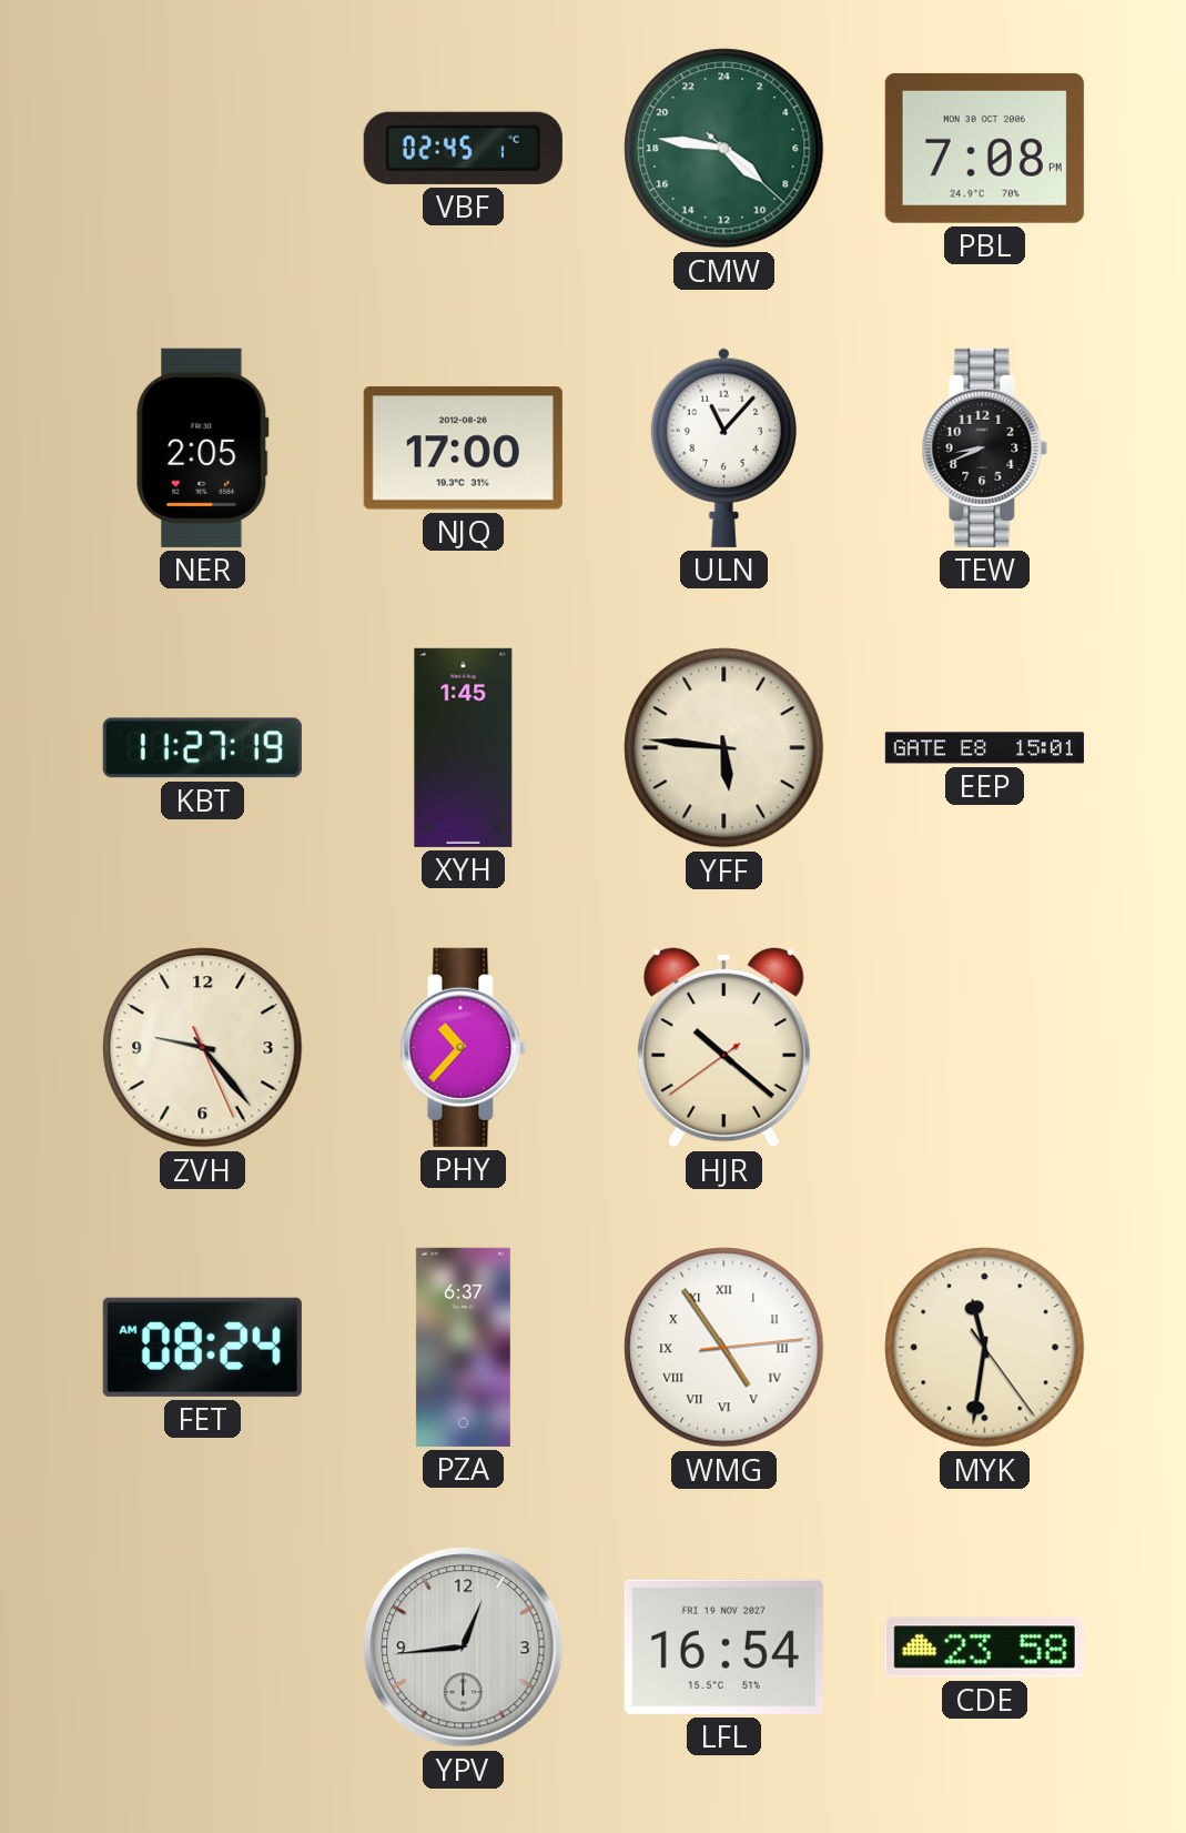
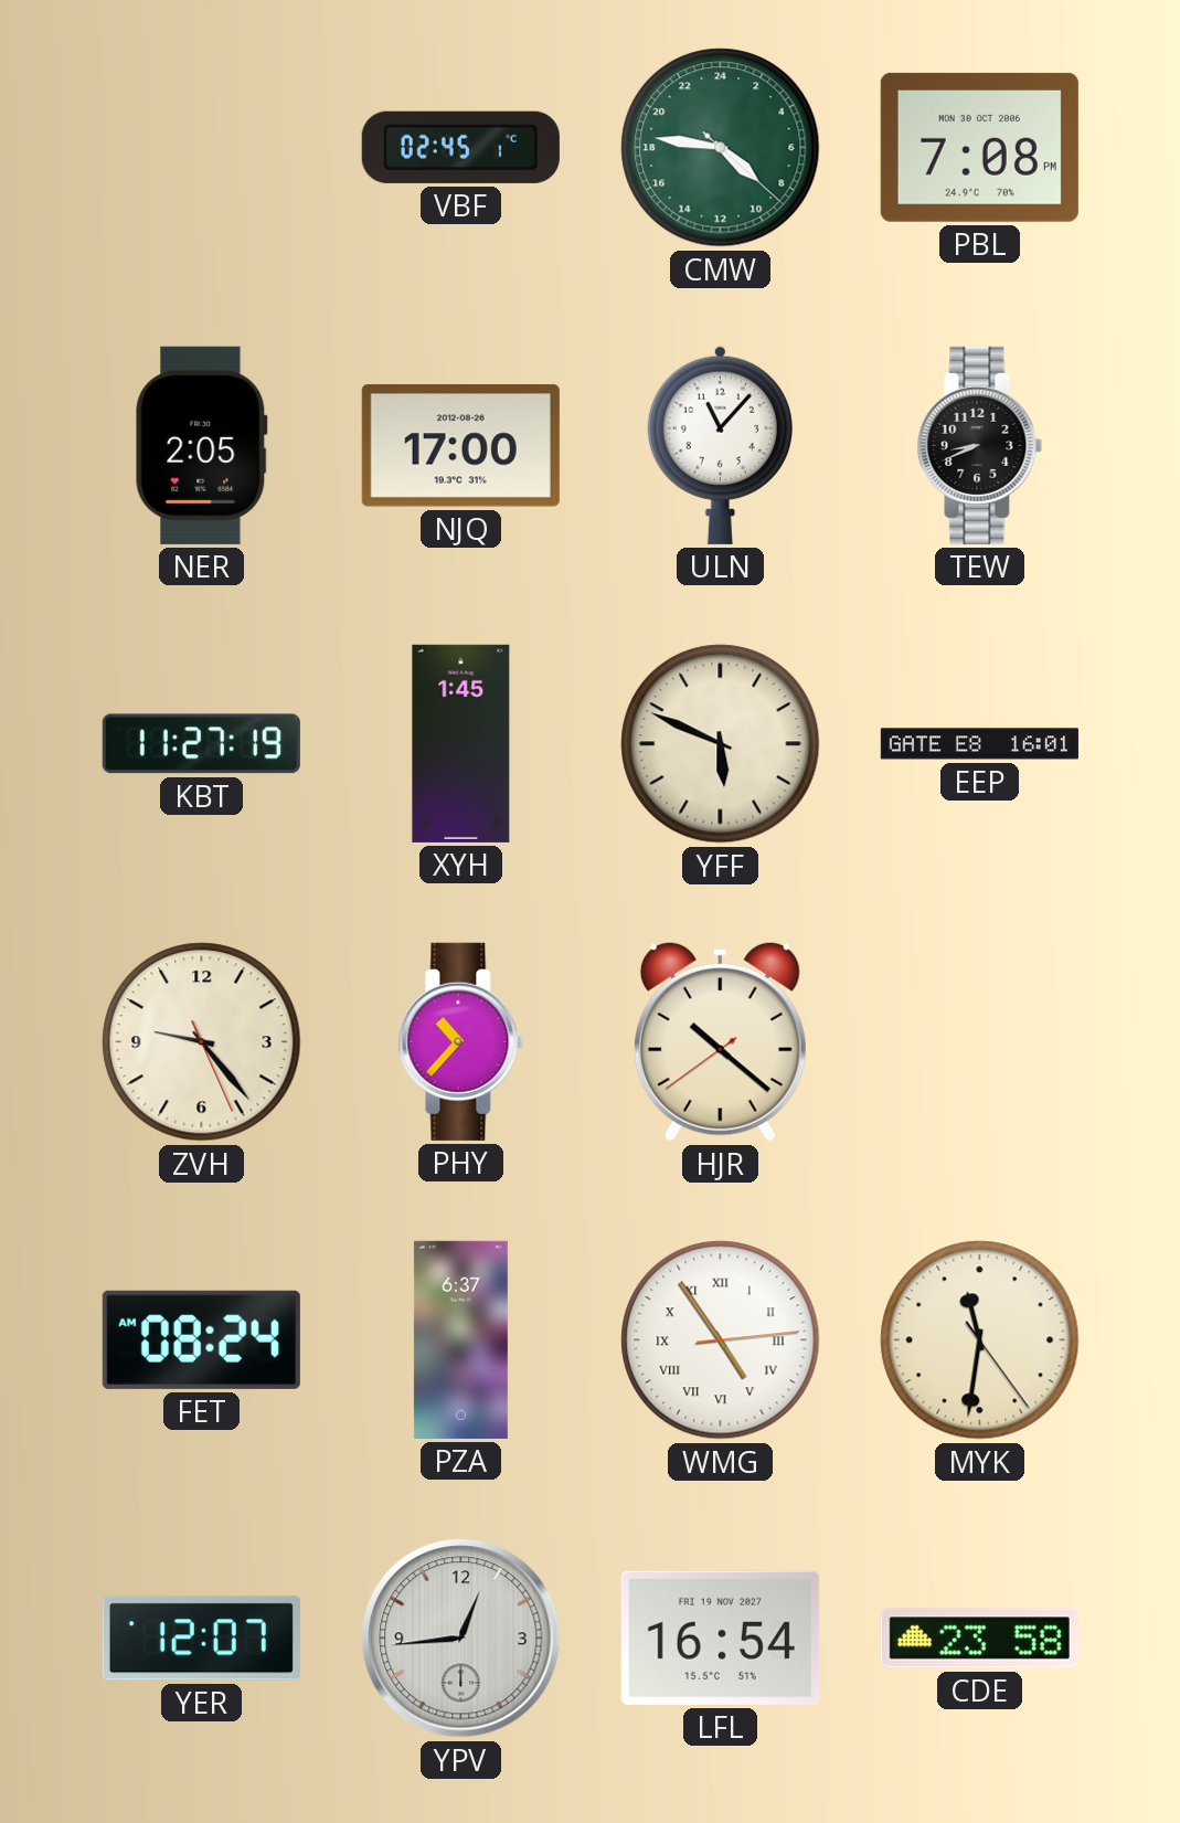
YFF: 5:46 -> 5:49
EEP: 15:01 -> 16:01
YER: none -> 12:07
